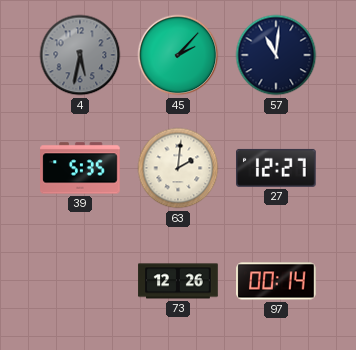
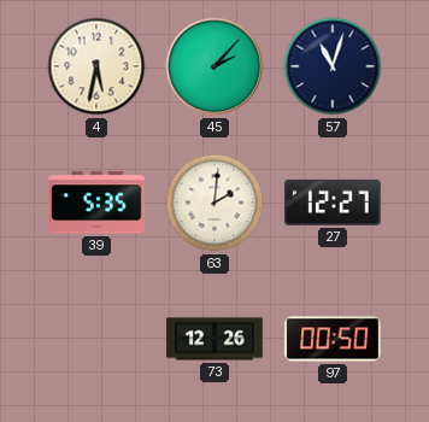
4 dial: grey -> cream
57: 11:01 -> 11:03
97: 00:14 -> 00:50
